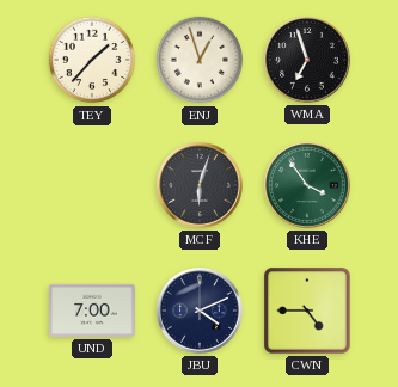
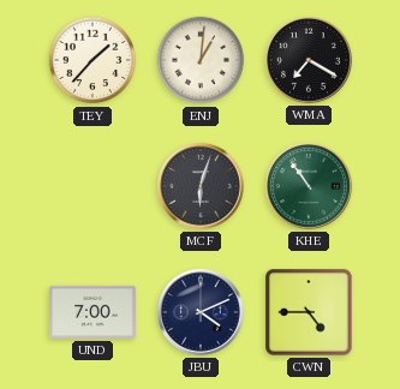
ENJ: 12:57 -> 1:01
WMA: 6:57 -> 7:20
KHE: 3:54 -> 10:54
